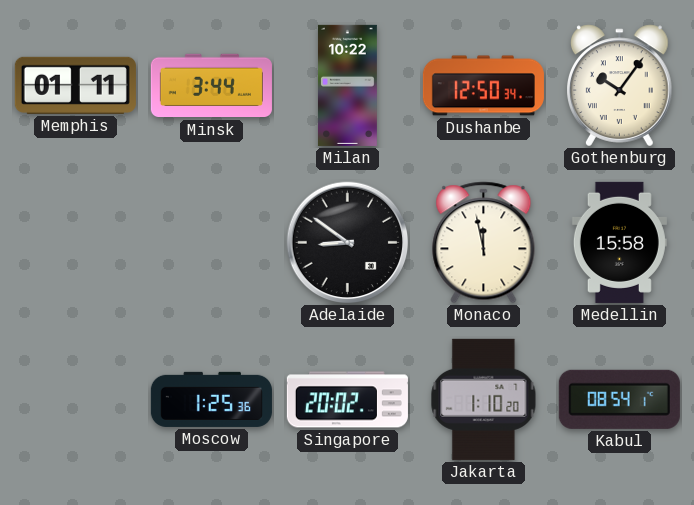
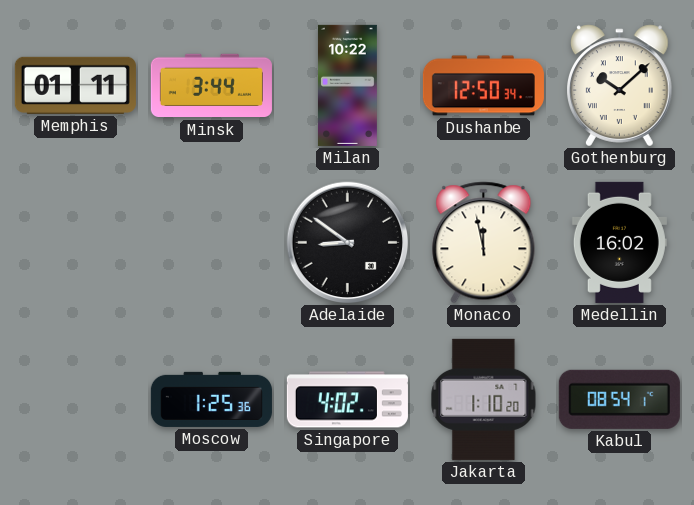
Gothenburg: 10:06 -> 10:08
Medellin: 15:58 -> 16:02
Singapore: 20:02 -> 4:02
